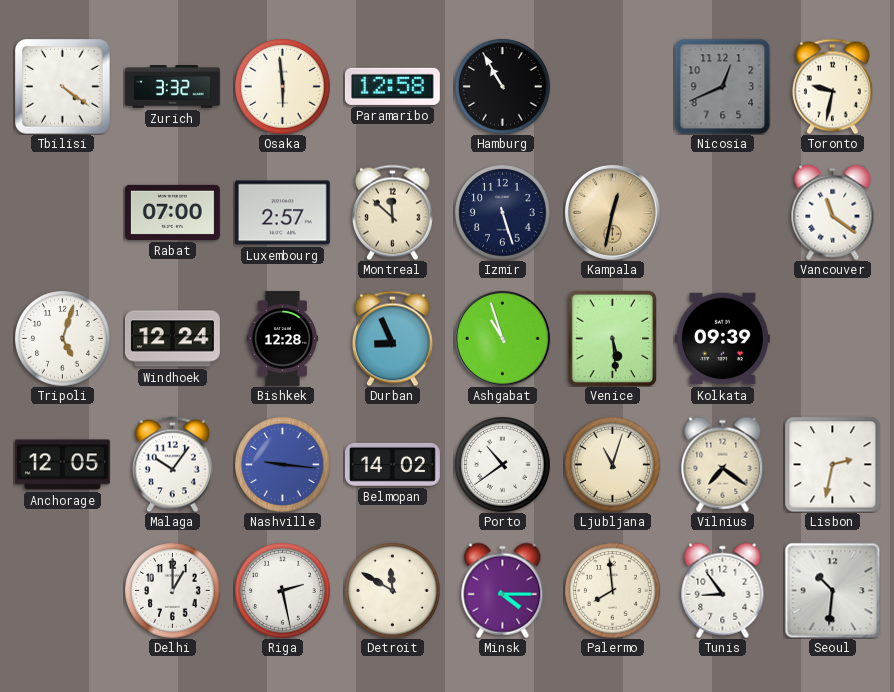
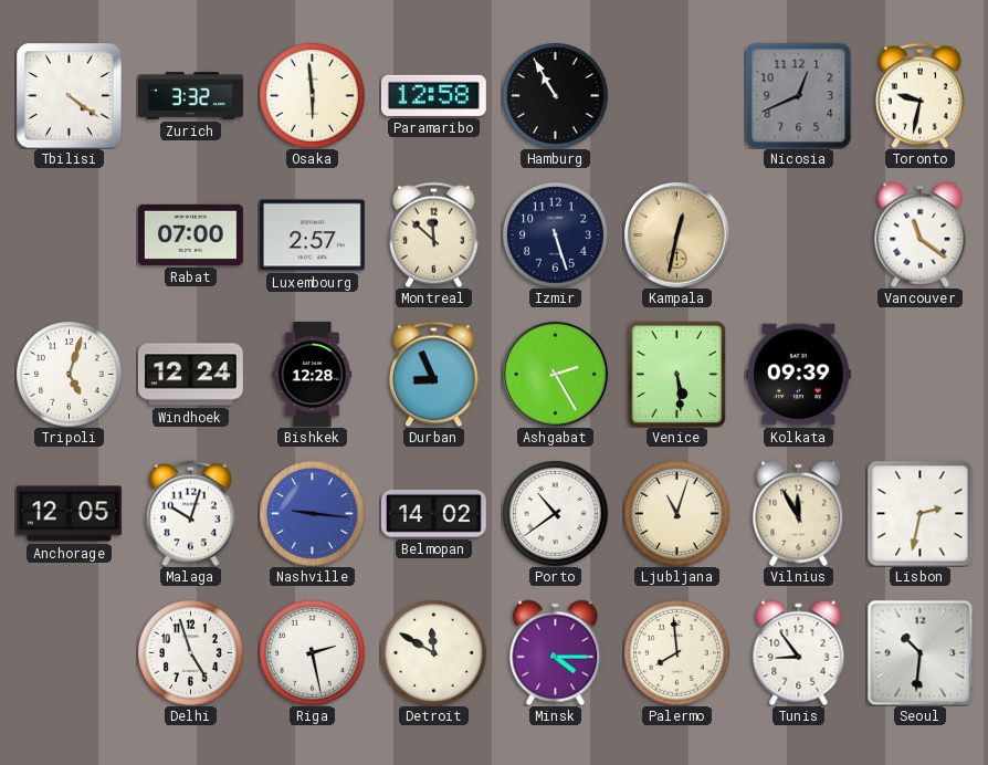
Ashgabat: 10:57 -> 2:25
Malaga: 10:06 -> 10:03
Vilnius: 7:21 -> 11:55
Delhi: 1:00 -> 4:57
